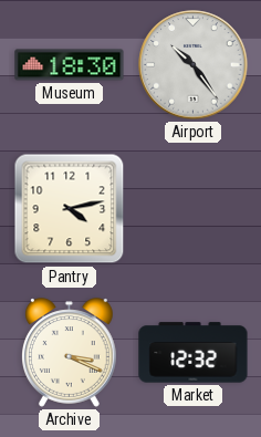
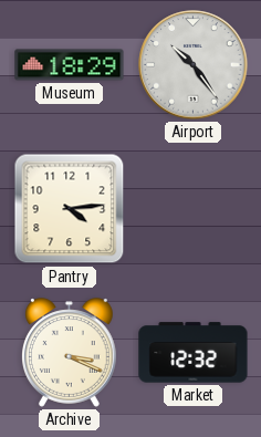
Museum: 18:30 -> 18:29
Pantry: 4:13 -> 4:14
